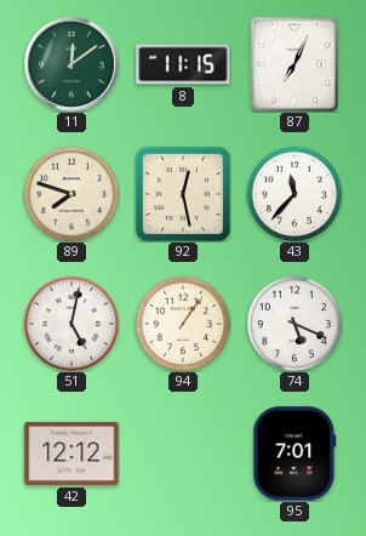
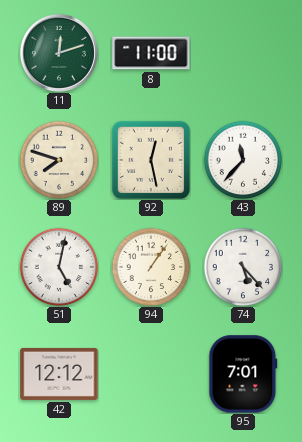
11: 12:09 -> 12:12
8: 11:15 -> 11:00
87: 7:04 -> none
74: 5:19 -> 5:23
